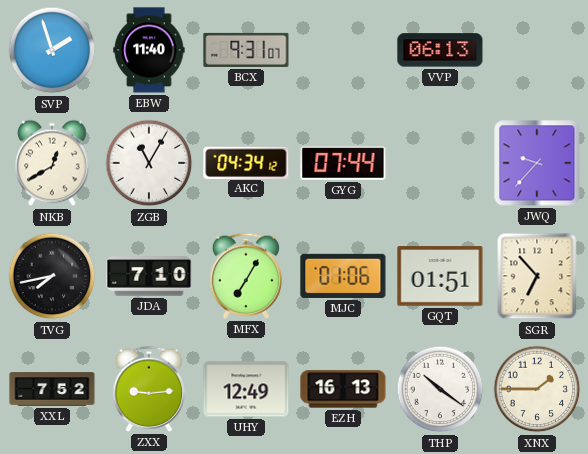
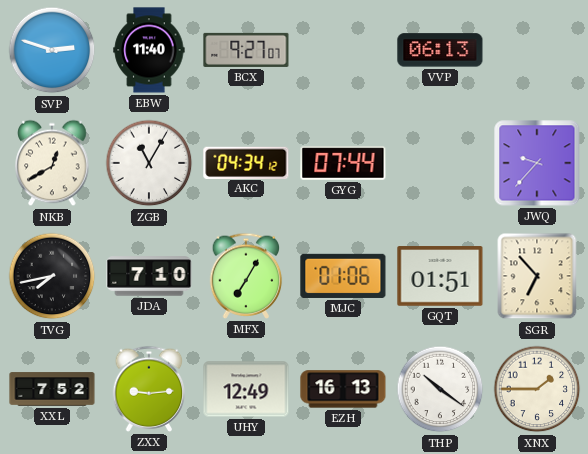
SVP: 1:57 -> 2:48
BCX: 9:31 -> 9:27
